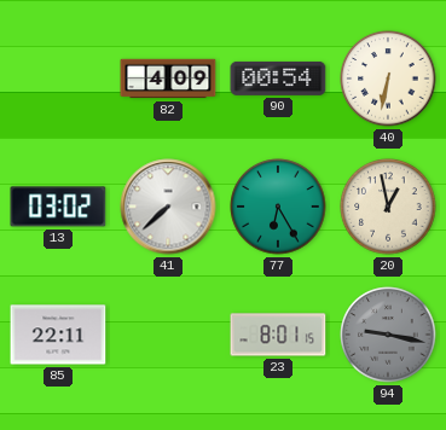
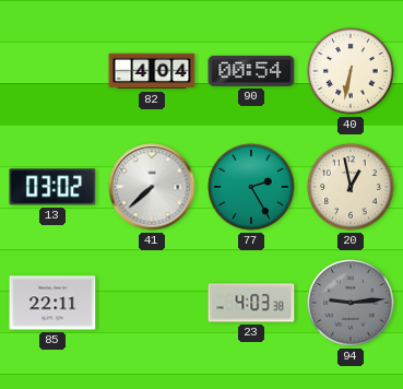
82: 4:09 -> 4:04
77: 6:25 -> 2:25
23: 8:01 -> 4:03
94: 9:17 -> 9:14
